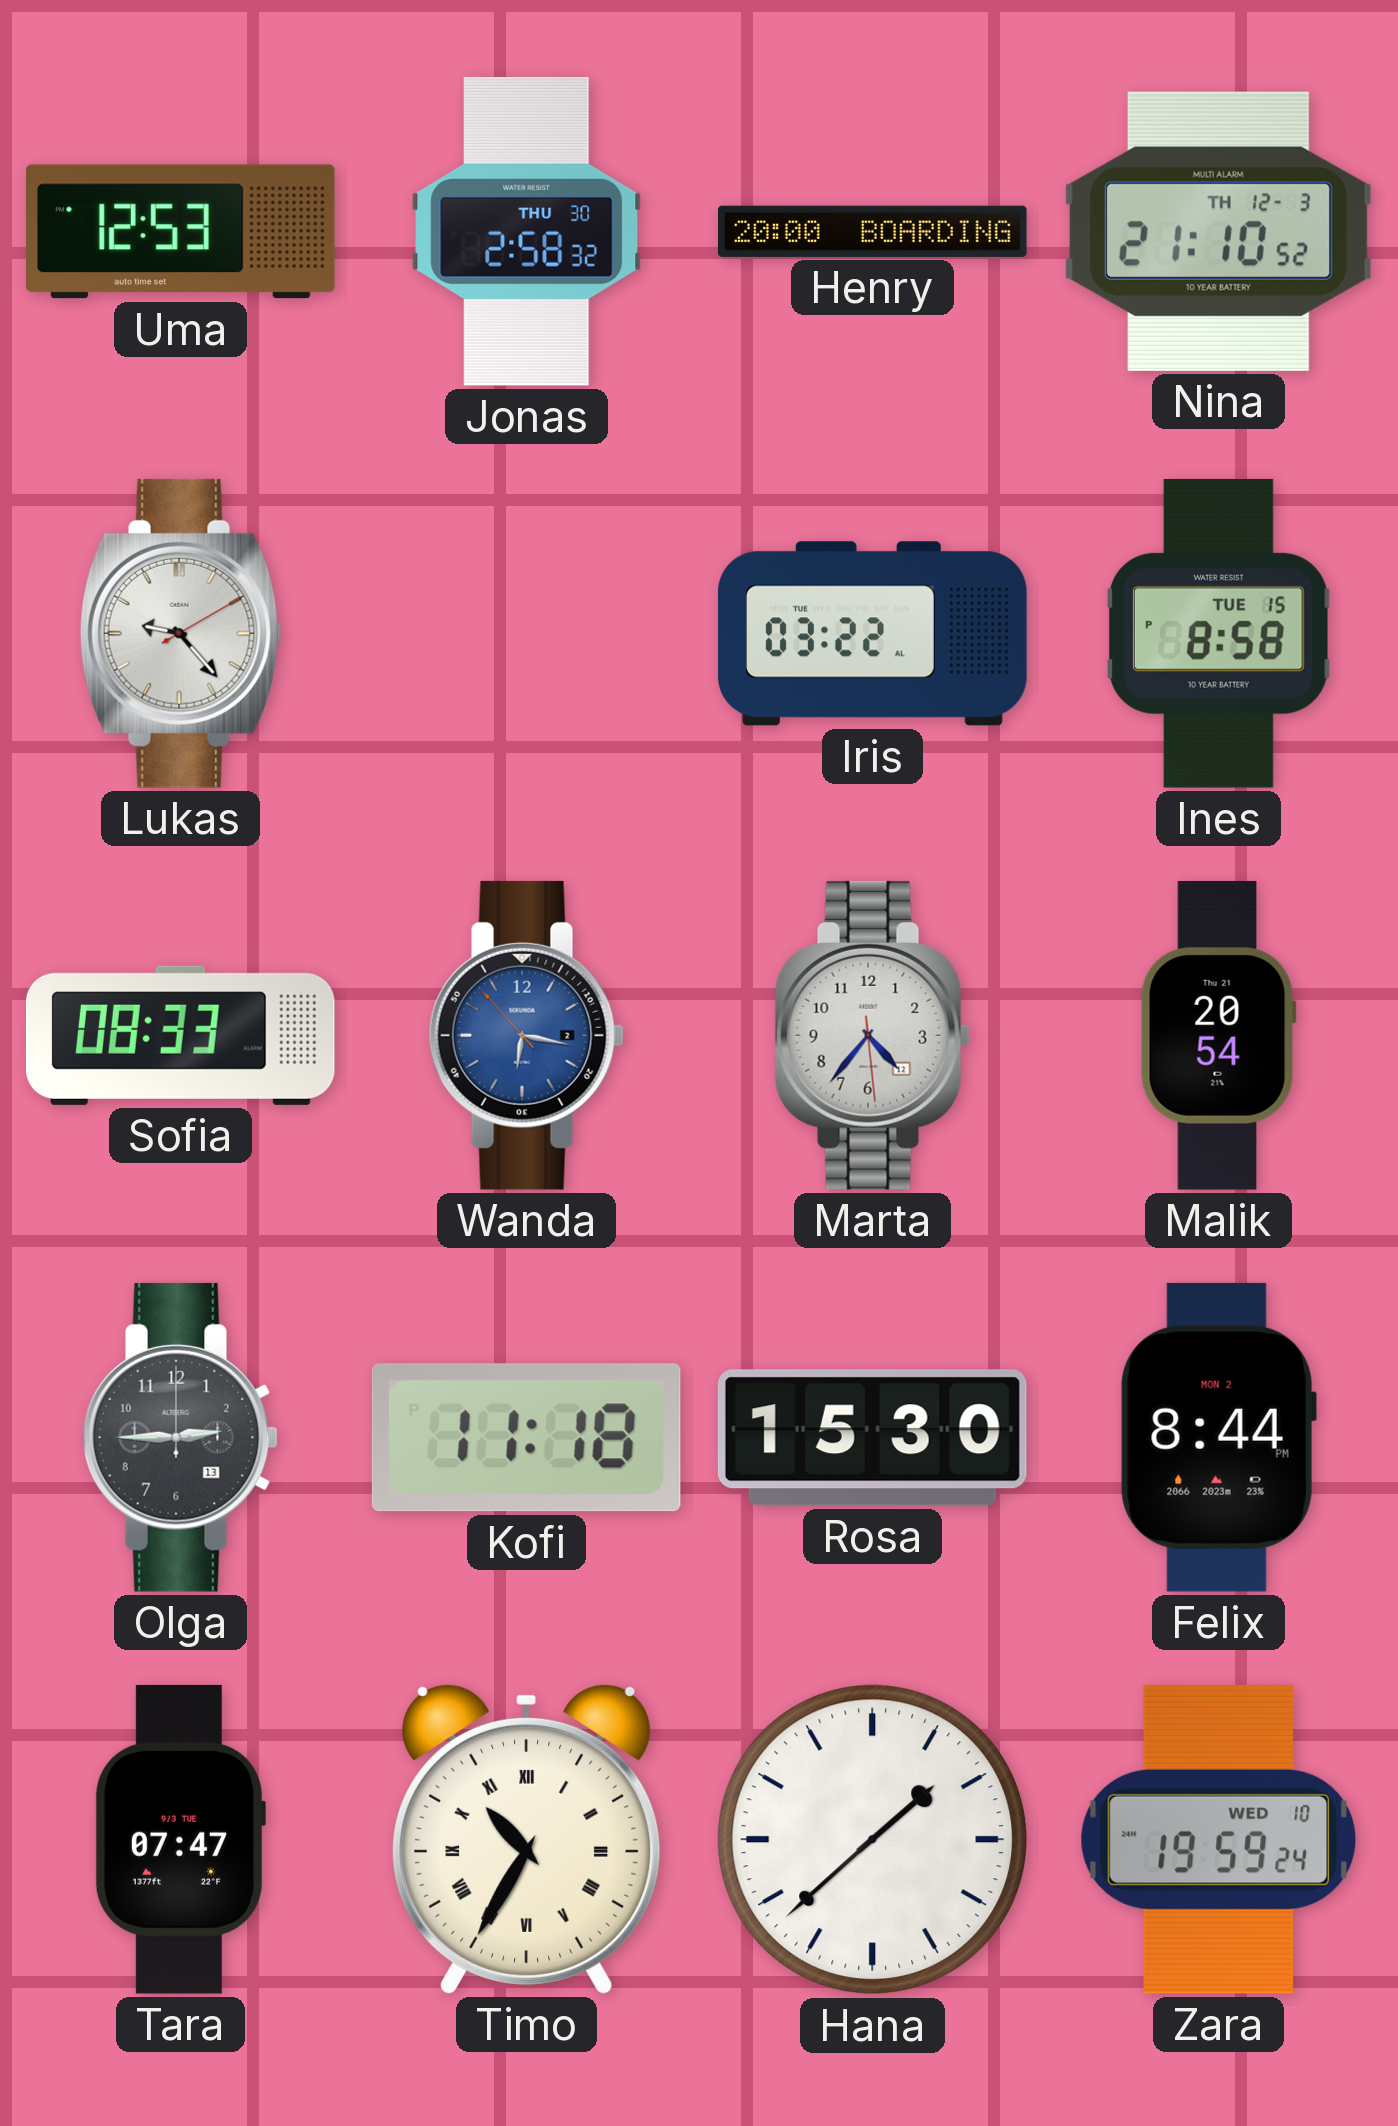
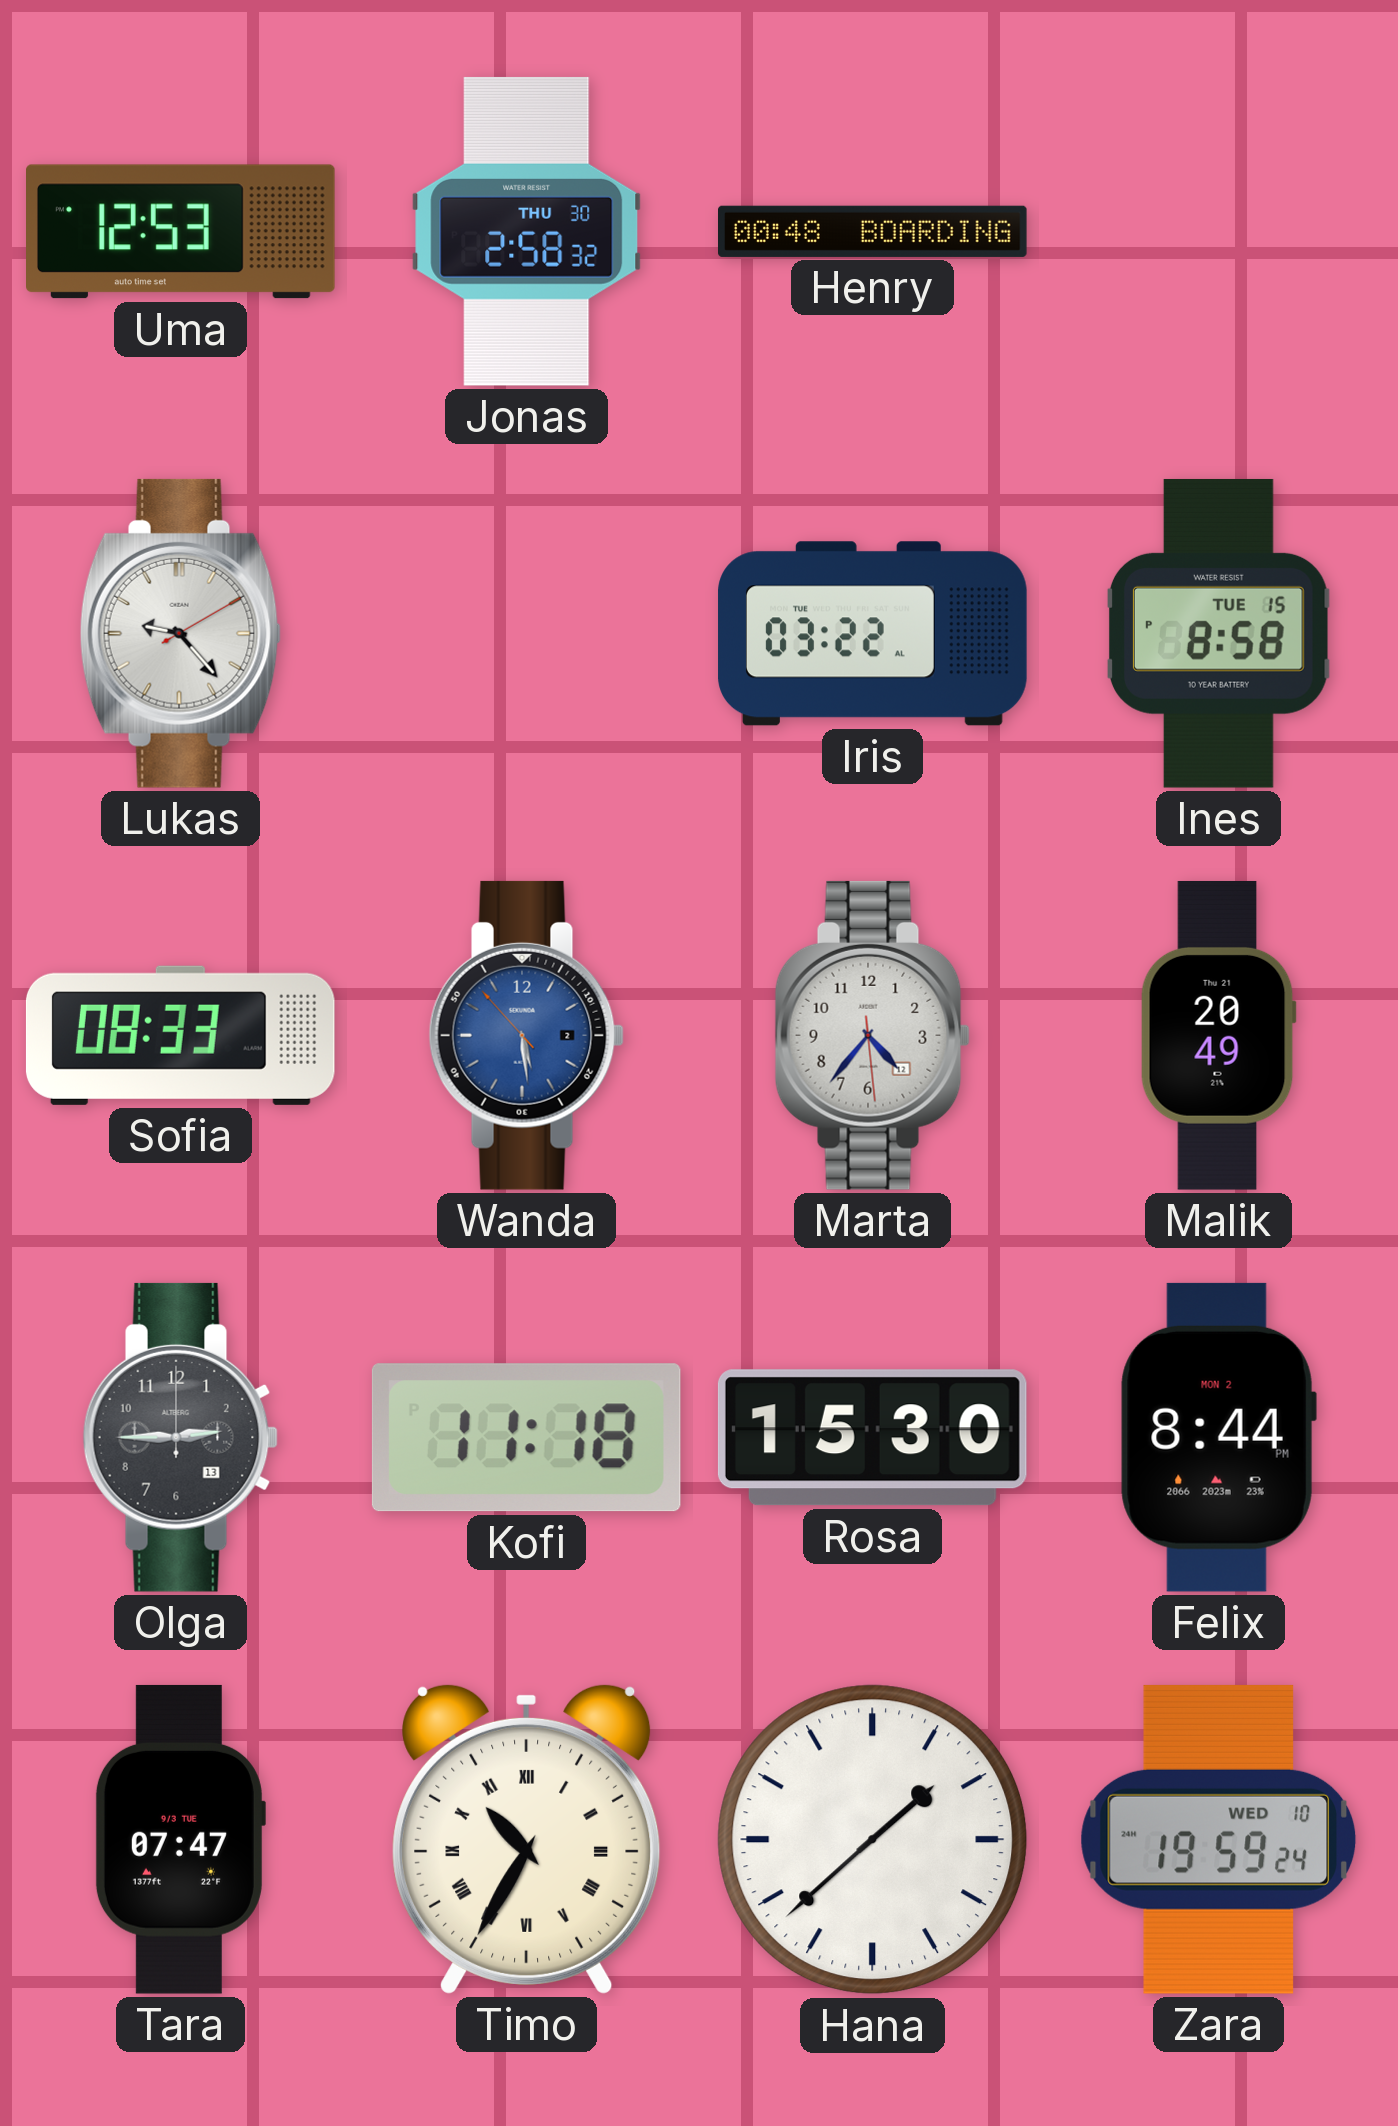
Henry: 20:00 -> 00:48
Nina: 21:10 -> none
Wanda: 6:16 -> 5:28
Malik: 20:54 -> 20:49
